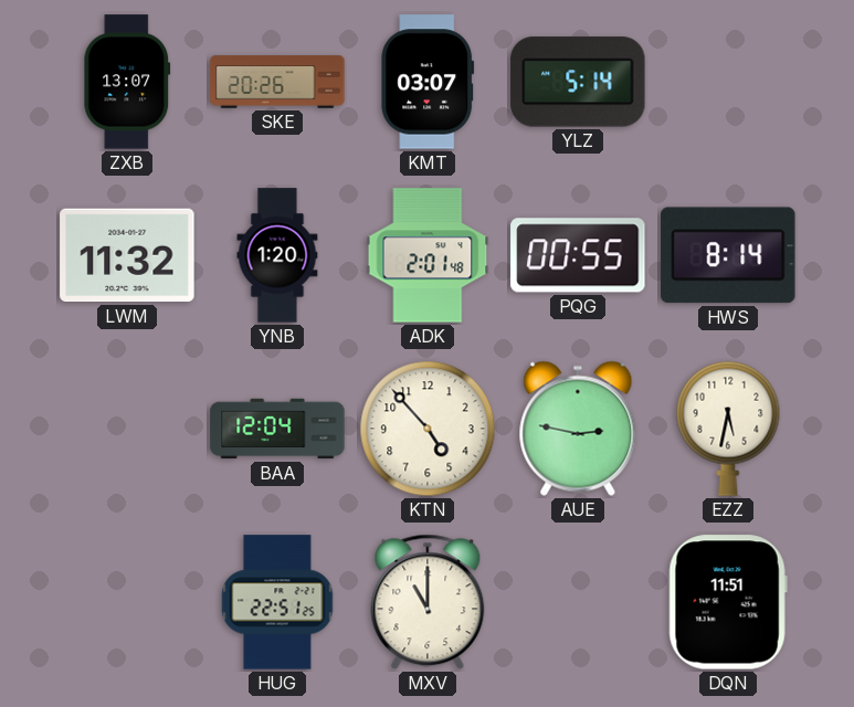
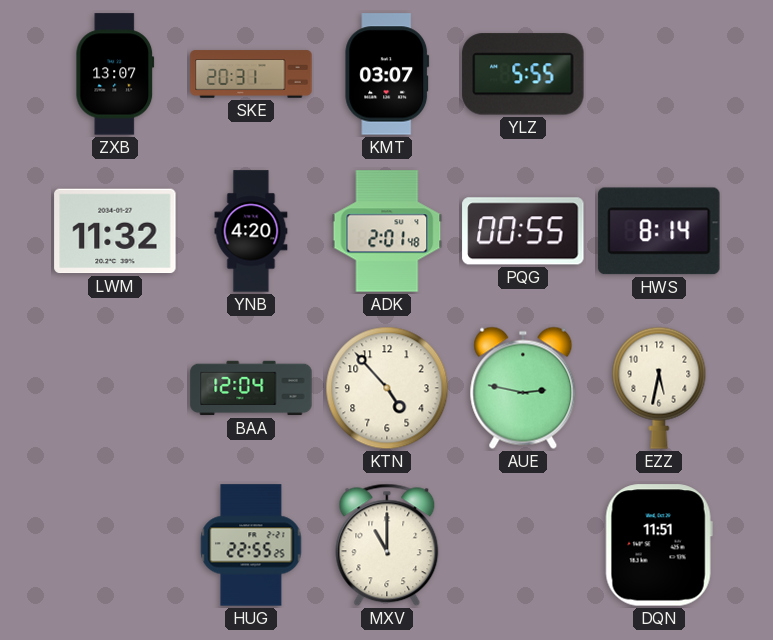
SKE: 20:26 -> 20:31
YLZ: 5:14 -> 5:55
YNB: 1:20 -> 4:20
HUG: 22:51 -> 22:55
